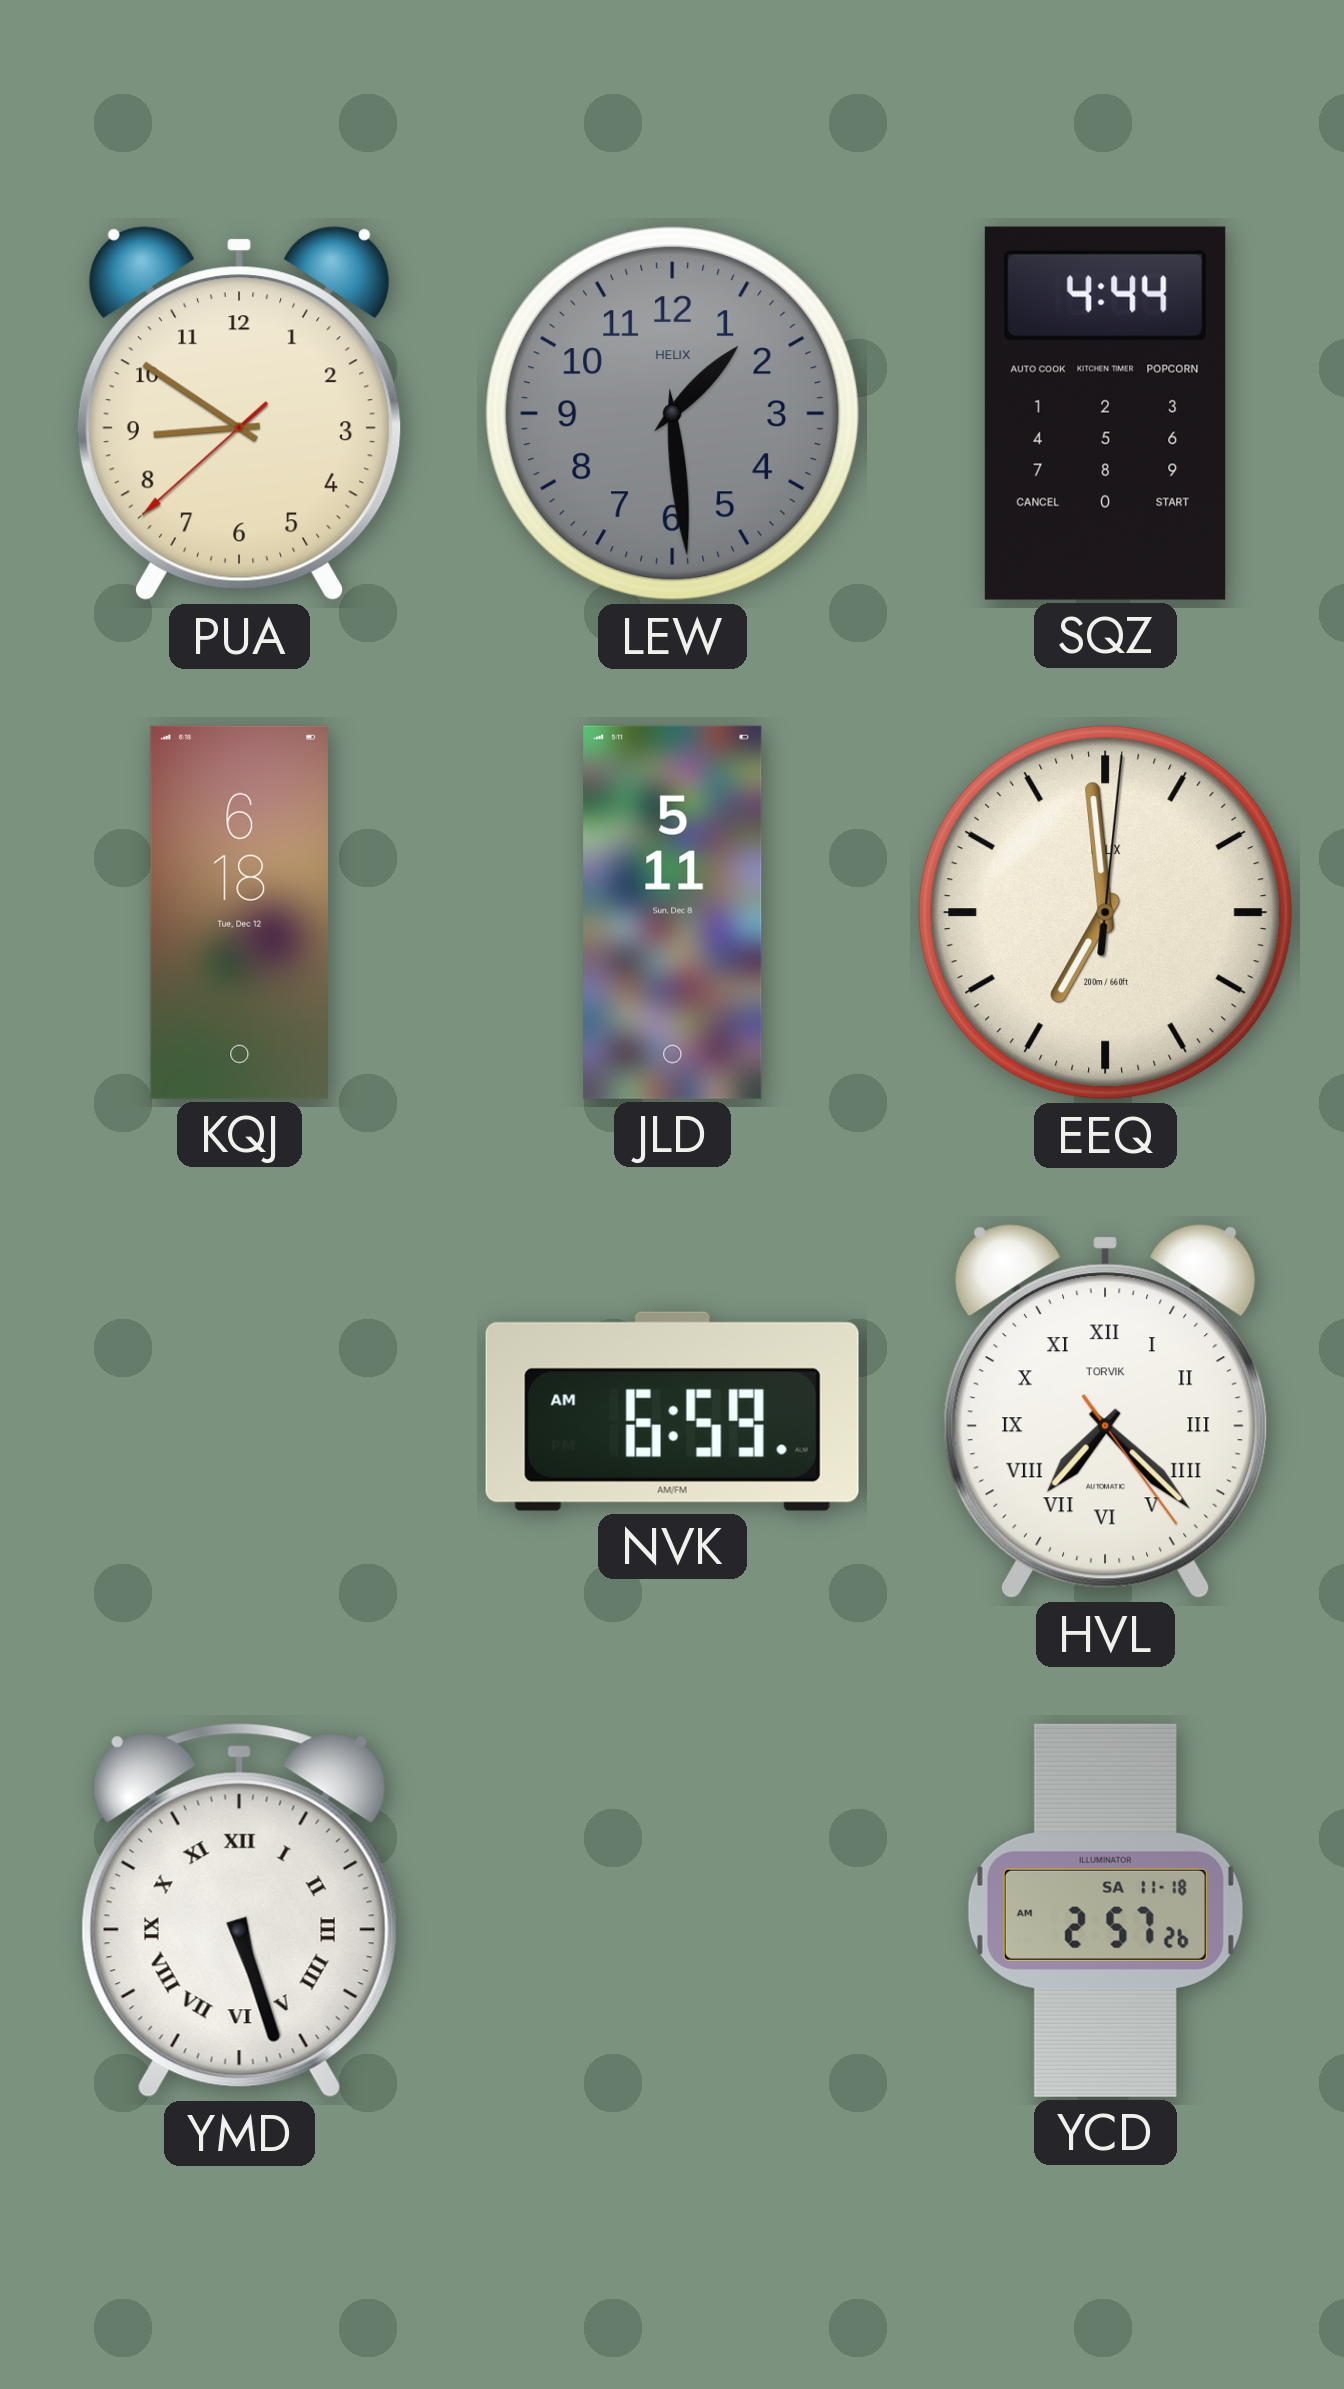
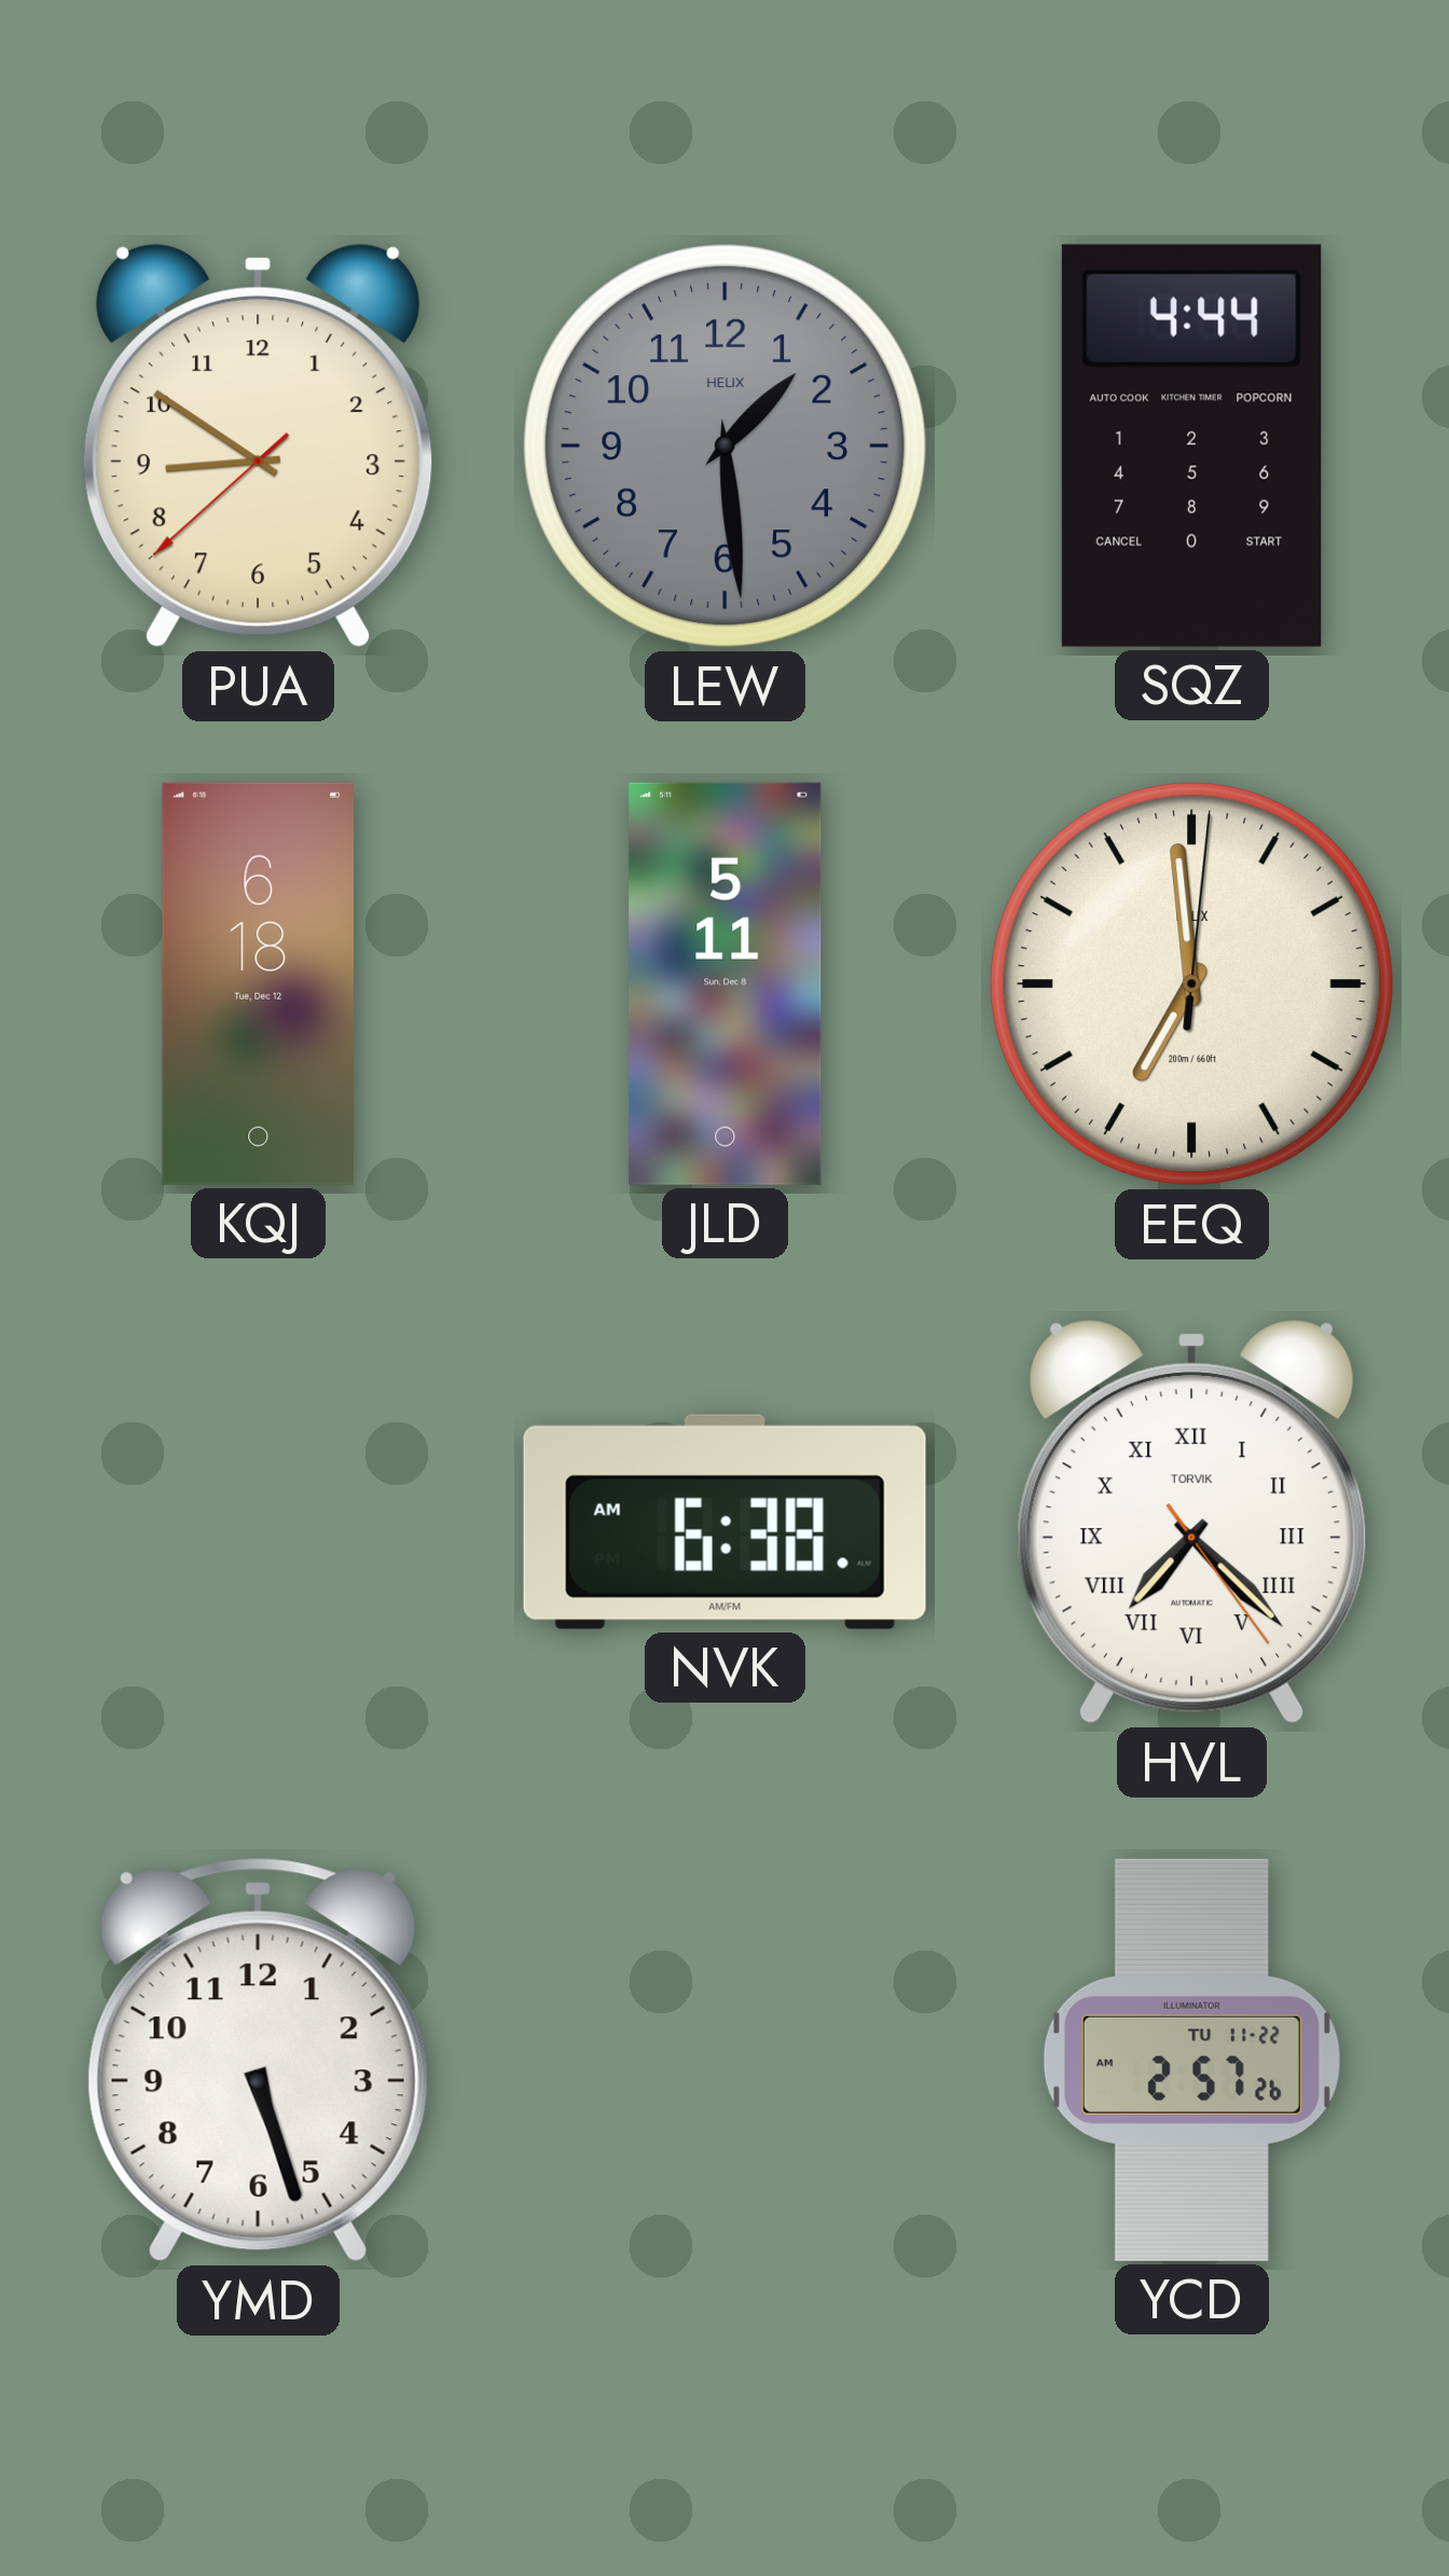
NVK: 6:59 -> 6:38
YMD numerals: Roman -> Arabic
YCD date: SA 11-18 -> TU 11-22
